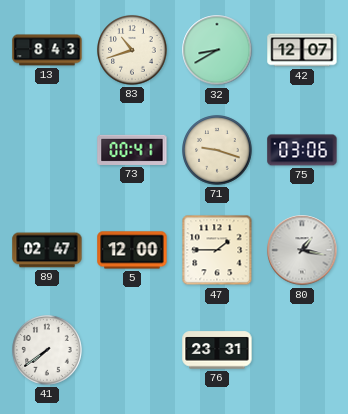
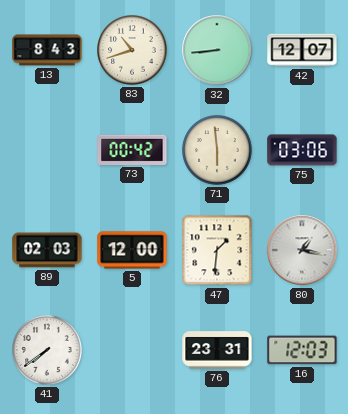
32: 8:40 -> 8:44
73: 00:41 -> 00:42
71: 9:18 -> 5:59
89: 02:47 -> 02:03
47: 1:45 -> 1:31
16: none -> 12:03
